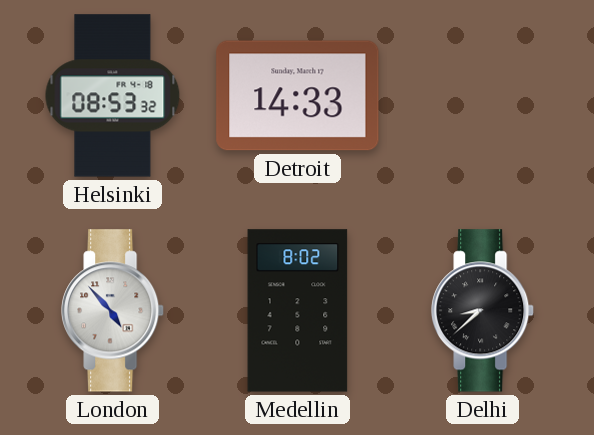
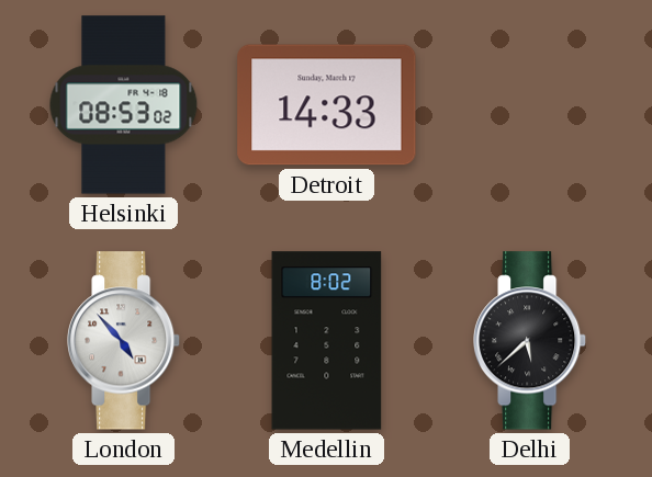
Helsinki: 08:53:32 -> 08:53:02
Delhi: 8:38 -> 5:38
